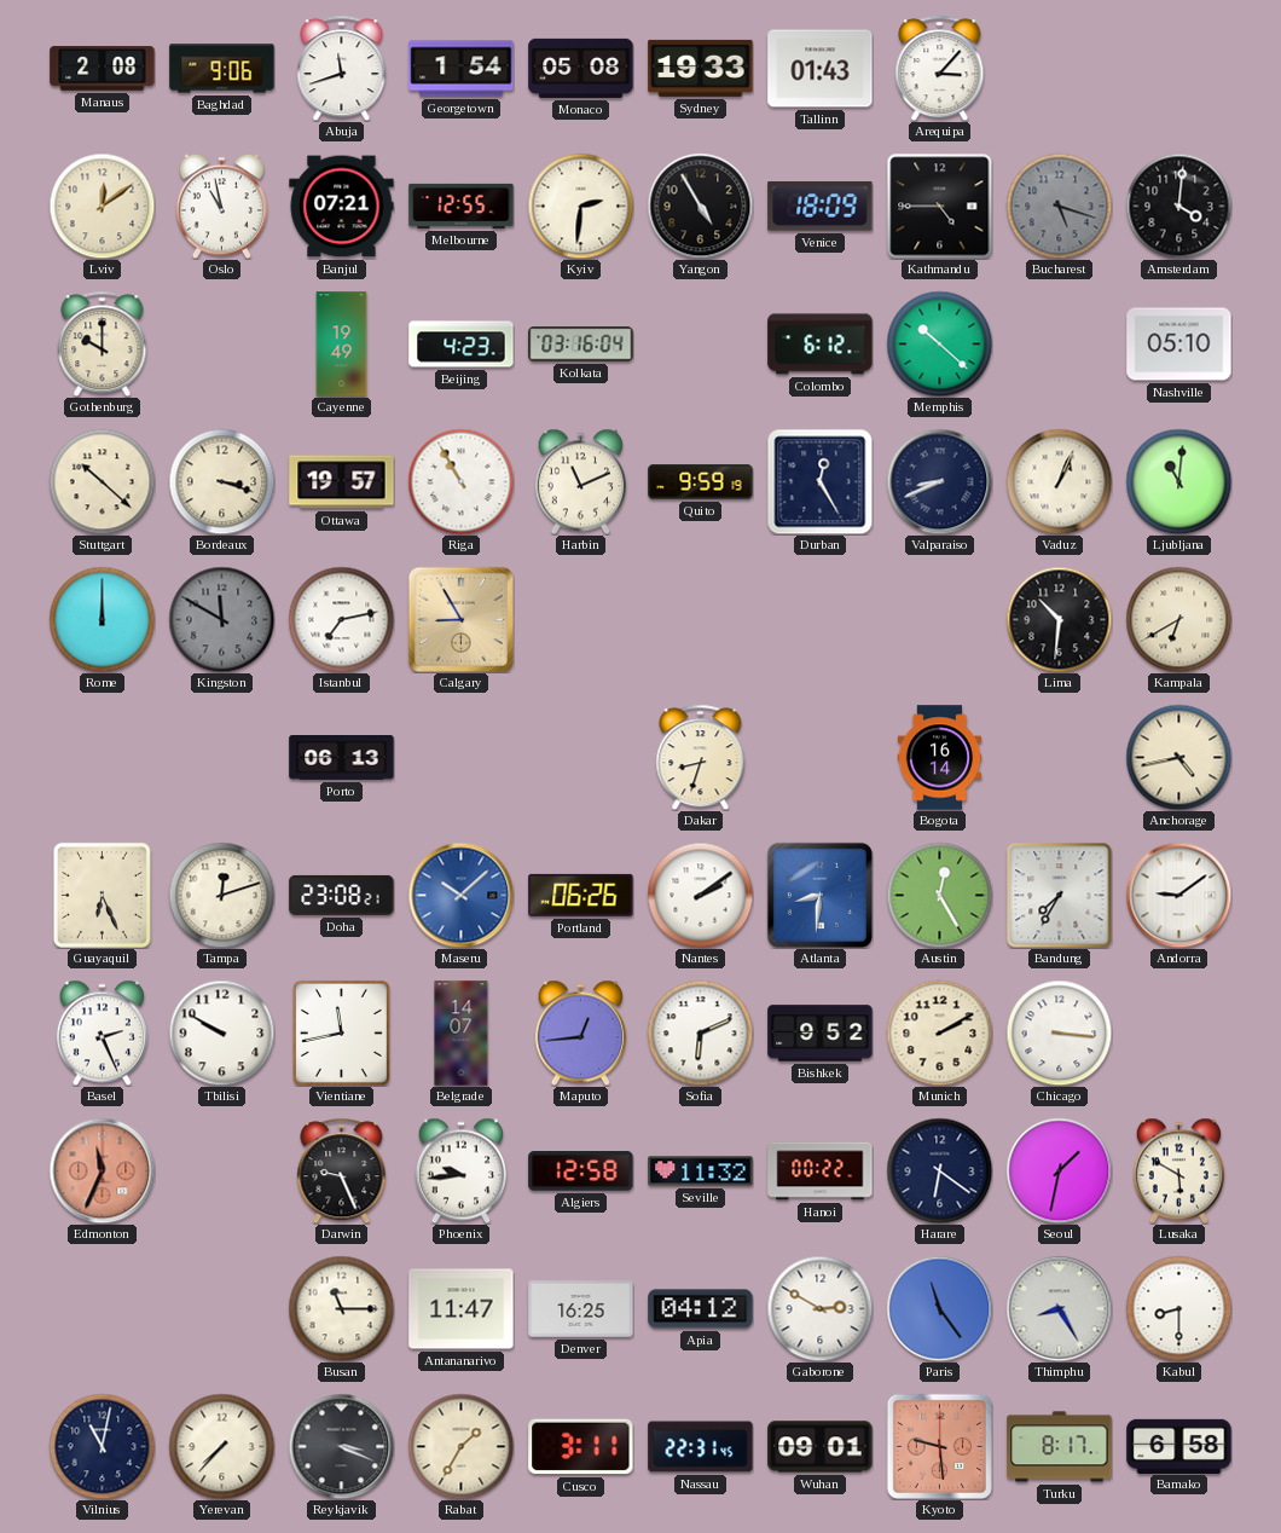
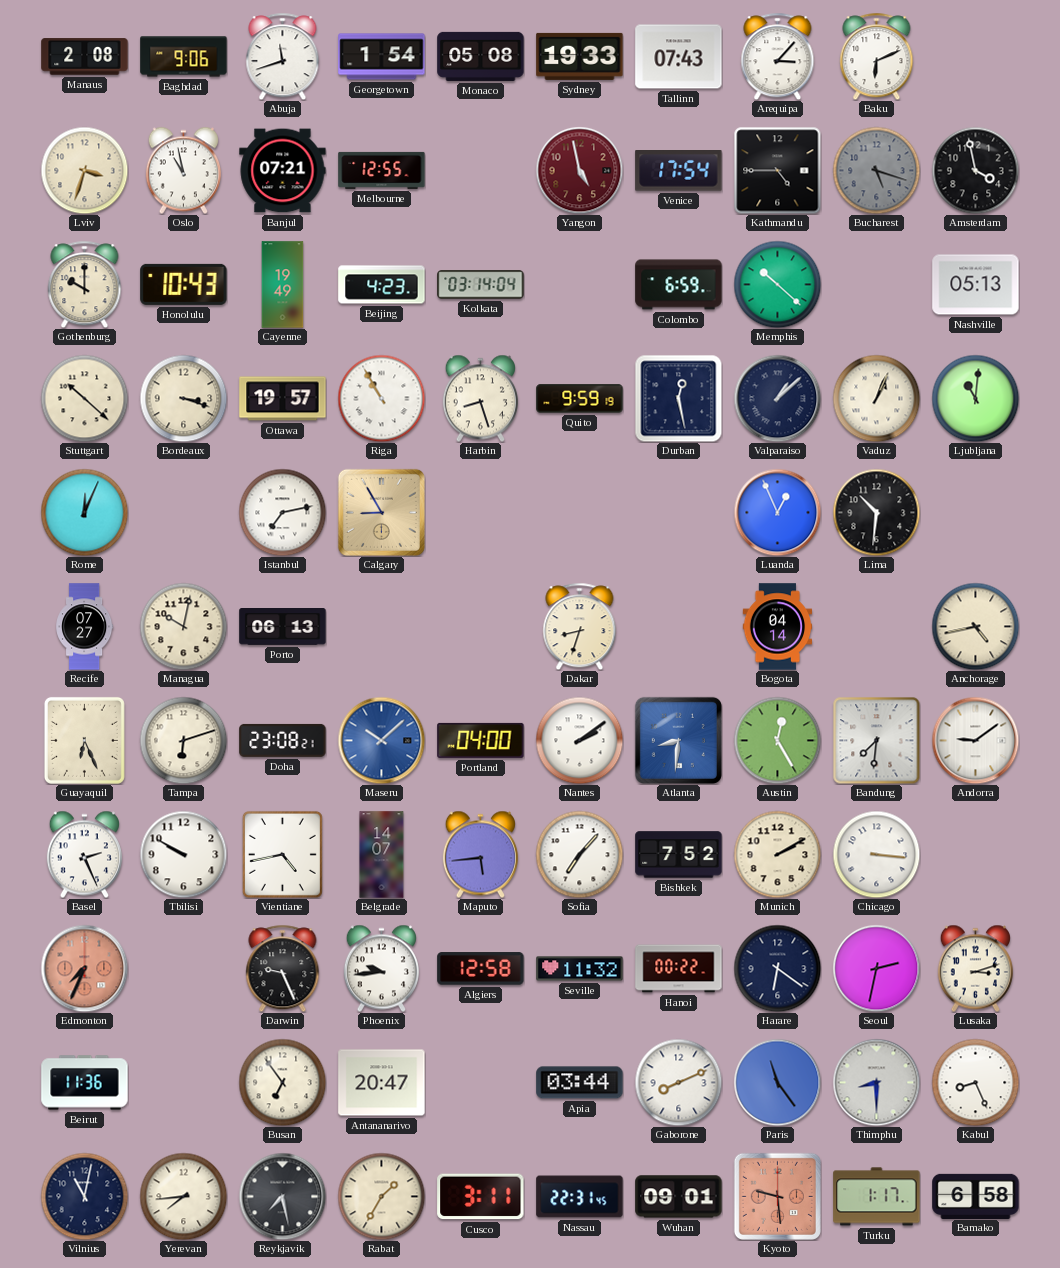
Tallinn: 01:43 -> 07:43
Baku: none -> 6:11
Lviv: 12:09 -> 3:33
Kyiv: 2:31 -> none
Yangon: 4:55 -> 4:58
Yangon dial: black -> burgundy
Venice: 18:09 -> 17:54
Amsterdam: 4:01 -> 3:58
Honolulu: none -> 10:43
Kolkata: 03:16 -> 03:14
Colombo: 6:12 -> 6:59
Nashville: 05:10 -> 05:13
Harbin: 11:11 -> 8:27
Durban: 12:25 -> 12:28
Valparaiso: 8:41 -> 1:08
Rome: 12:00 -> 12:04
Kingston: 11:50 -> none
Luanda: none -> 12:56
Kampala: 6:40 -> none
Recife: none -> 07:27
Managua: none -> 10:02
Bogota: 16:14 -> 04:14
Tampa: 12:12 -> 6:12
Portland: 06:26 -> 04:00
Bandung: 7:35 -> 7:31
Vientiane: 11:43 -> 4:43
Maputo: 12:44 -> 5:44
Sofia: 6:11 -> 7:07
Bishkek: 9:52 -> 7:52
Edmonton: 11:34 -> 7:34
Seoul: 1:32 -> 2:32
Lusaka: 5:50 -> 3:12
Beirut: none -> 11:36
Busan: 11:15 -> 6:54
Antananarivo: 11:47 -> 20:47
Denver: 16:25 -> none
Apia: 04:12 -> 03:44
Gaborone: 2:50 -> 8:11
Thimphu: 8:25 -> 8:30
Kabul: 8:30 -> 8:26
Yerevan: 7:37 -> 7:44
Reykjavik: 3:19 -> 7:28
Turku: 8:17 -> 1:17
